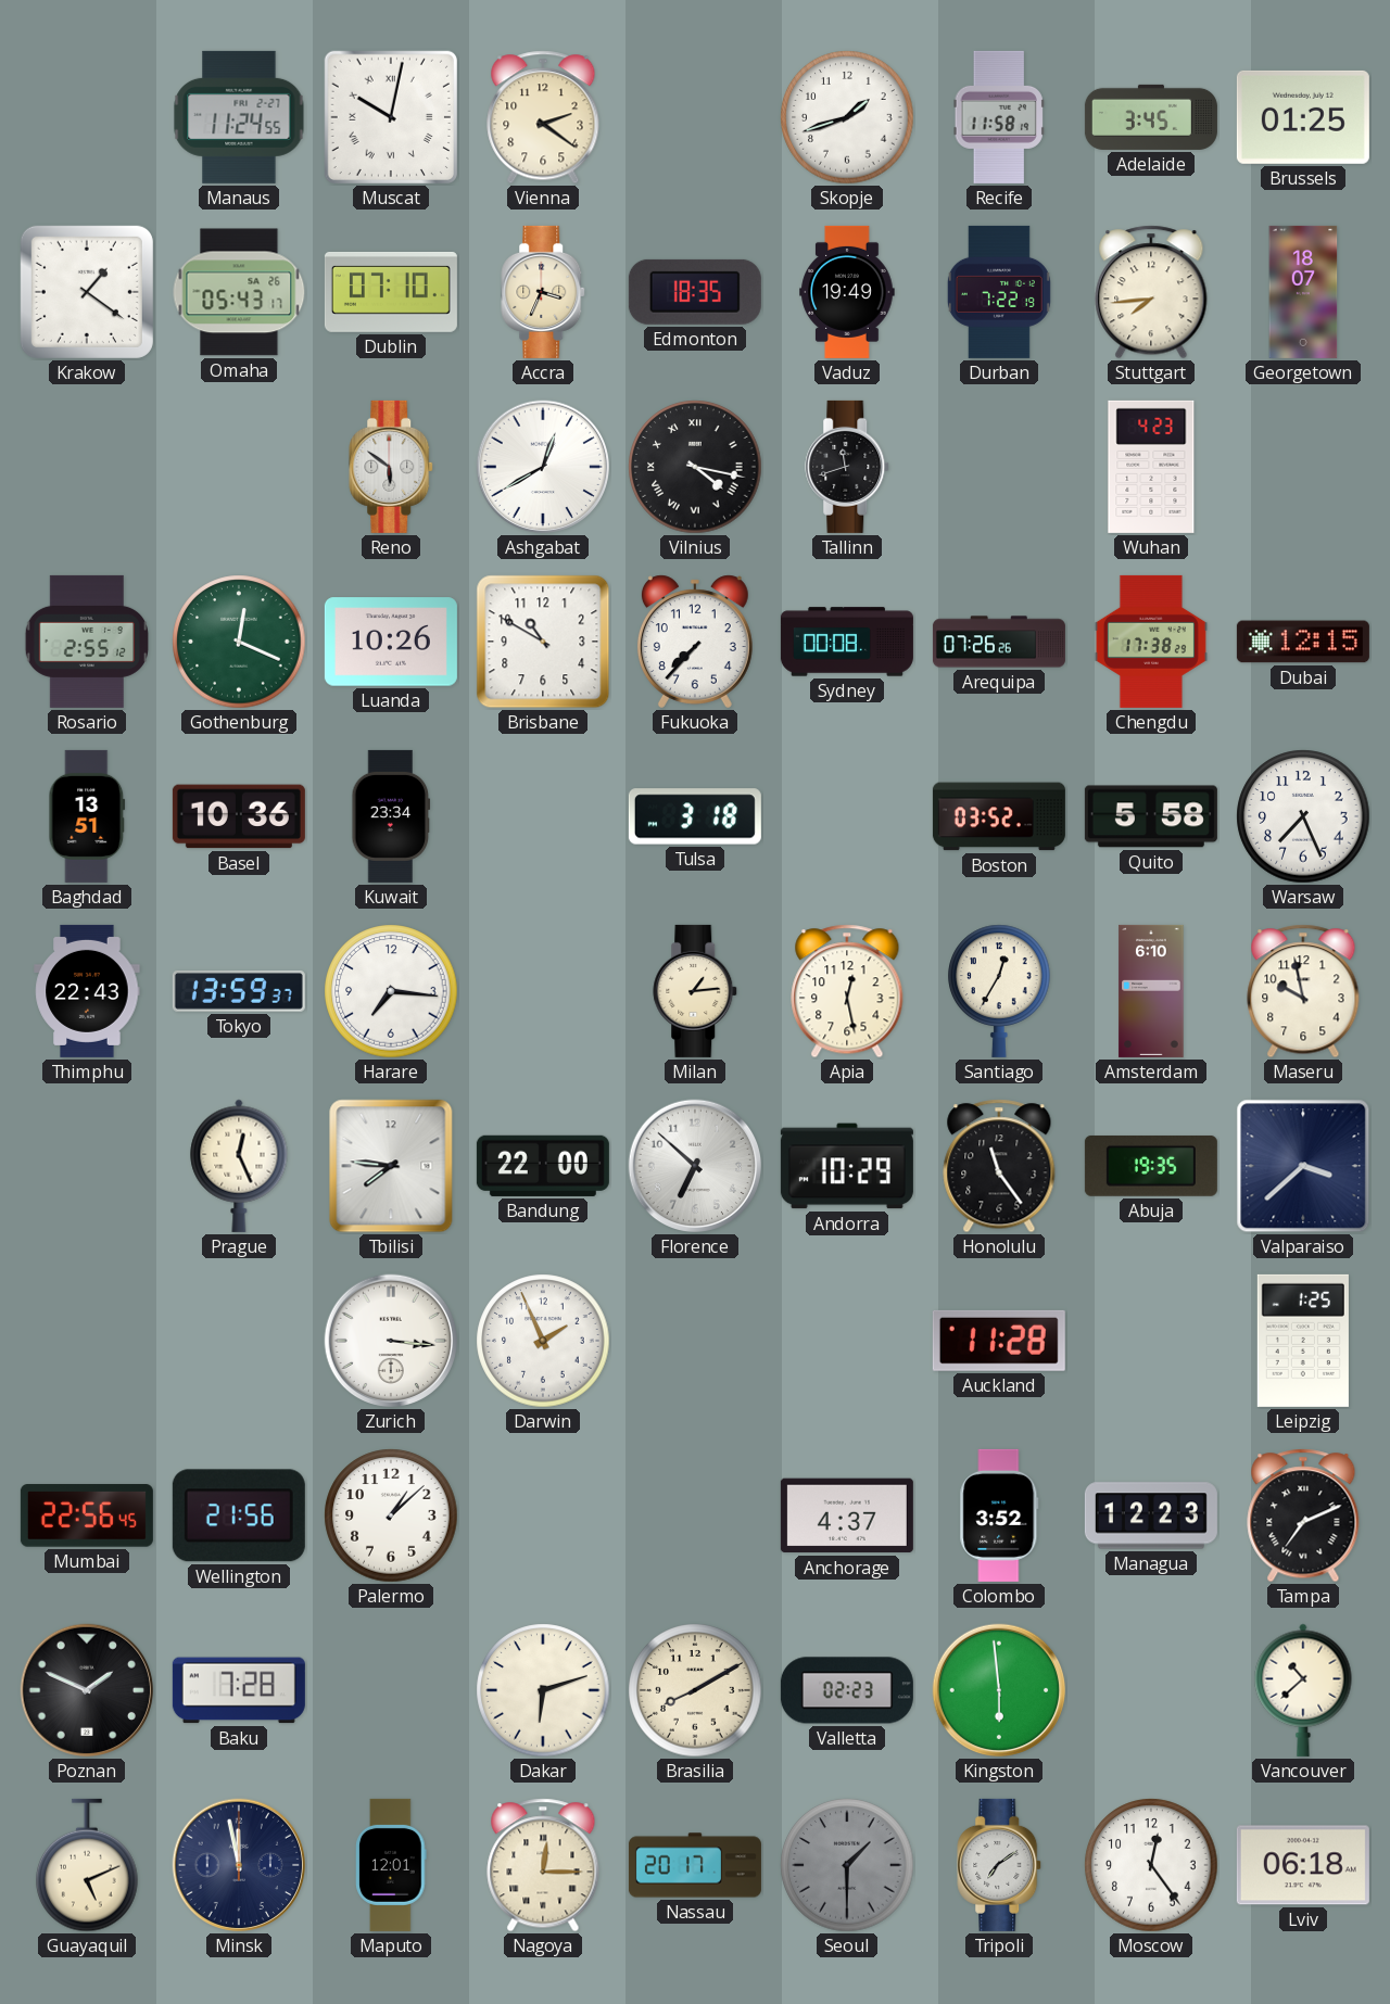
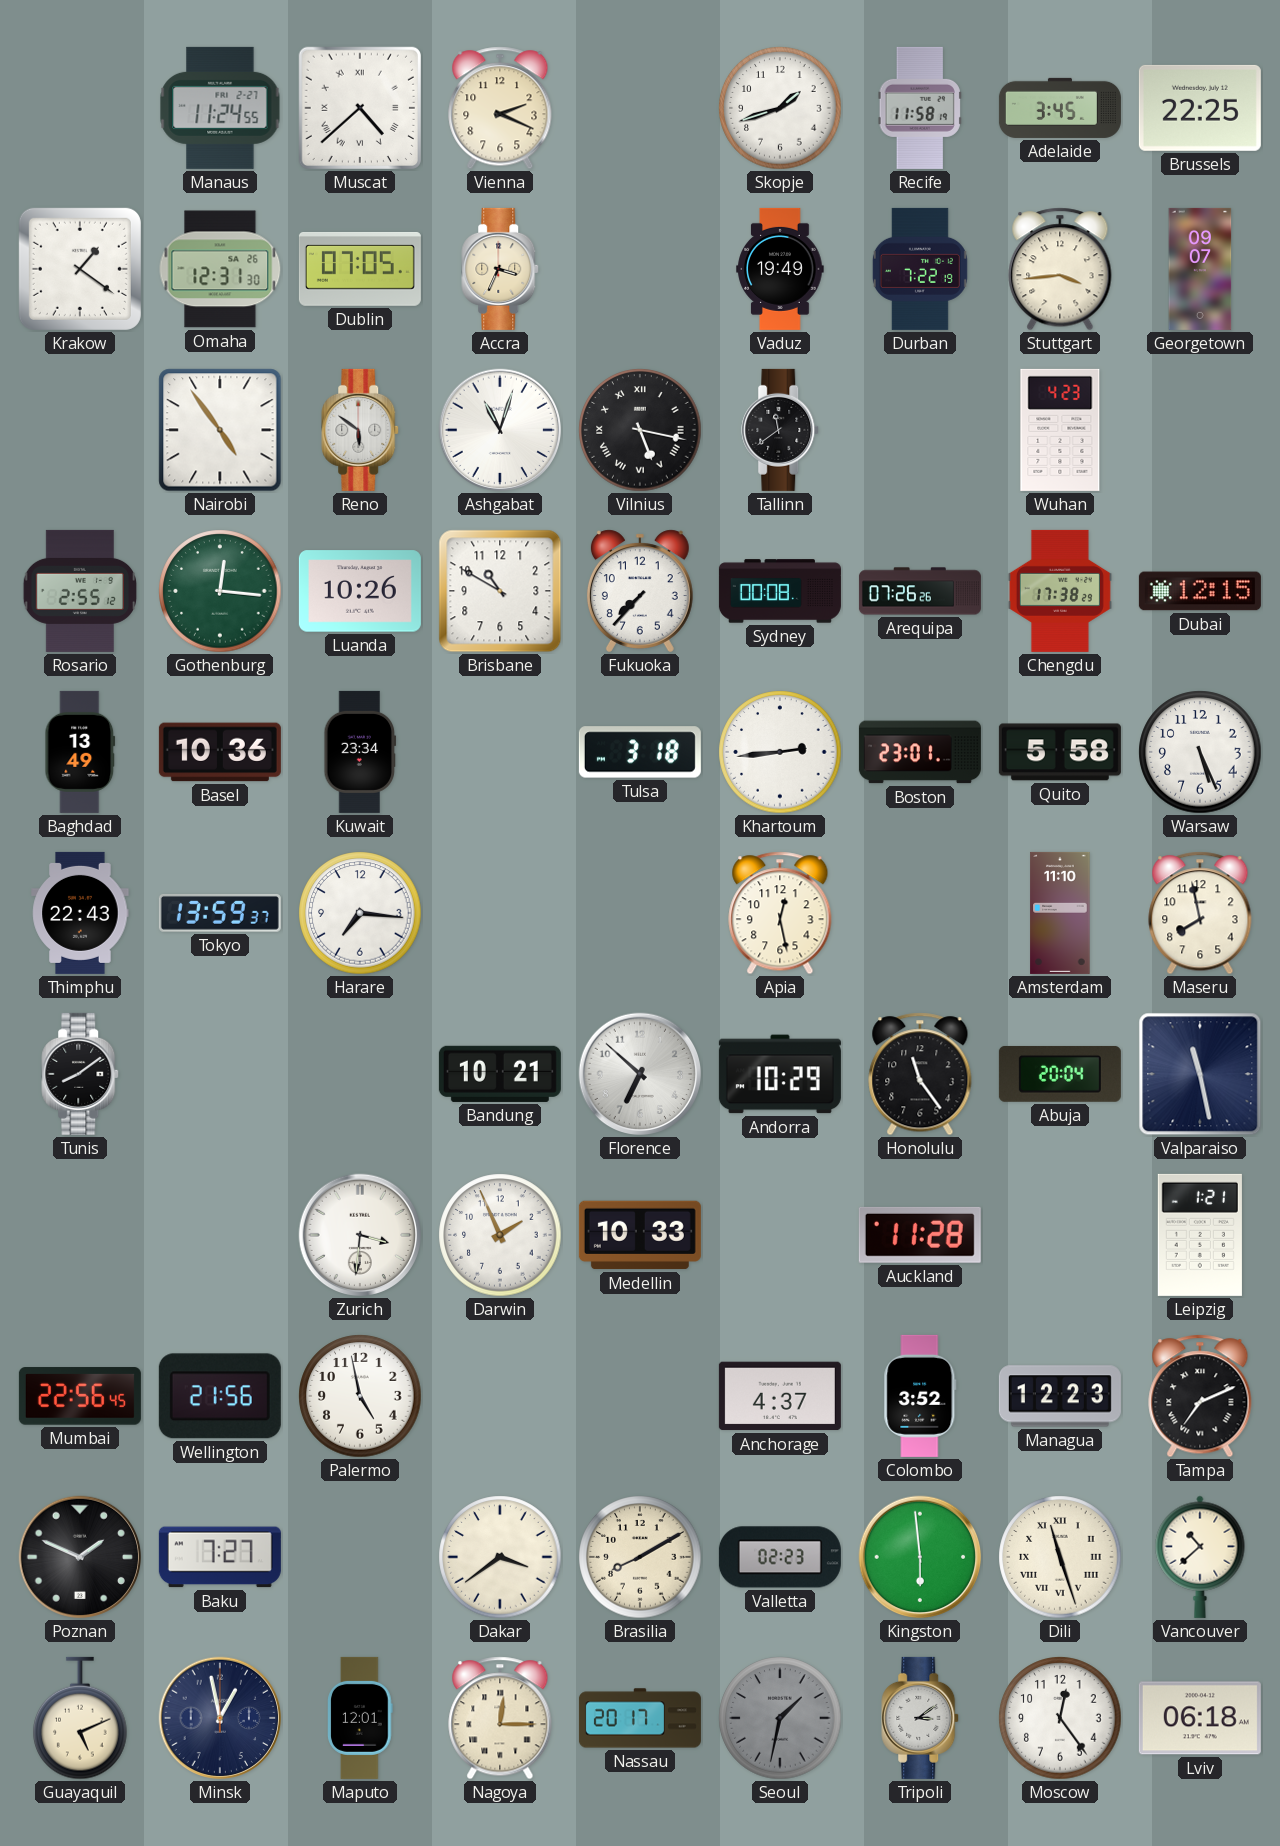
Muscat: 10:02 -> 4:38
Vienna: 2:21 -> 2:19
Brussels: 01:25 -> 22:25
Omaha: 05:43 -> 12:31
Dublin: 07:10 -> 07:05
Edmonton: 18:35 -> none
Stuttgart: 7:44 -> 3:44
Georgetown: 18:07 -> 09:07
Nairobi: none -> 4:54
Ashgabat: 12:40 -> 11:03
Vilnius: 4:17 -> 5:17
Tallinn: 11:42 -> 11:39
Gothenburg: 12:19 -> 12:16
Baghdad: 13:51 -> 13:49
Khartoum: none -> 2:44
Boston: 03:52 -> 23:01
Warsaw: 7:26 -> 5:26
Milan: 1:14 -> none
Santiago: 12:35 -> none
Amsterdam: 6:10 -> 11:10
Maseru: 9:58 -> 7:58
Tunis: none -> 8:09
Prague: 12:26 -> none
Tbilisi: 7:46 -> none
Bandung: 22:00 -> 10:21
Abuja: 19:35 -> 20:04
Valparaiso: 3:38 -> 11:28
Zurich: 3:16 -> 3:31
Medellin: none -> 10:33
Leipzig: 1:25 -> 1:21
Palermo: 1:08 -> 4:58
Baku: 7:28 -> 7:27
Dakar: 6:12 -> 3:39
Dili: none -> 11:27
Minsk: 11:58 -> 12:58
Seoul: 1:30 -> 1:32
Tripoli: 7:09 -> 3:09
